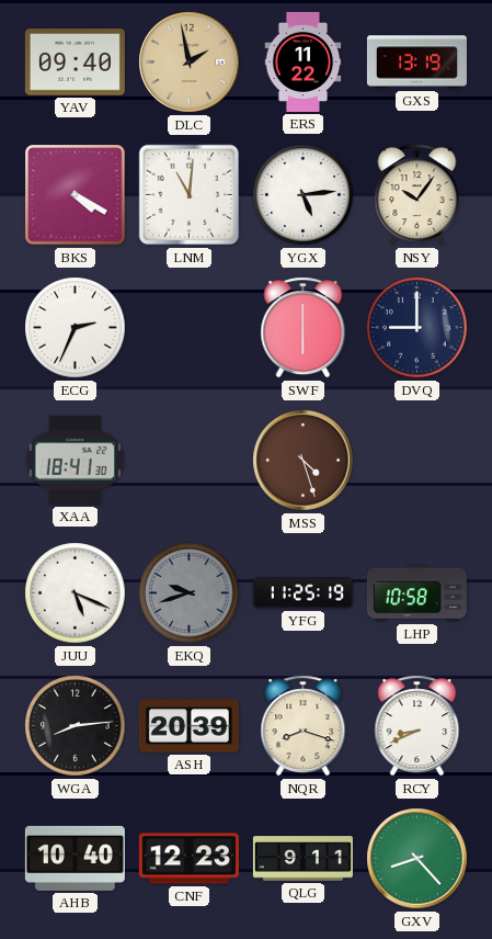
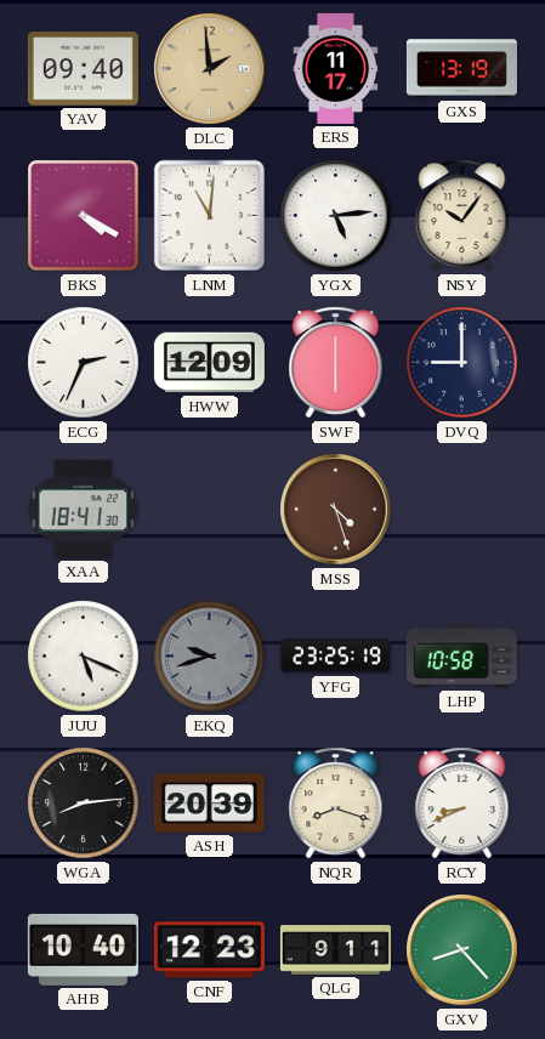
DLC: 1:58 -> 1:59
ERS: 11:22 -> 11:17
HWW: none -> 12:09
YFG: 11:25 -> 23:25
